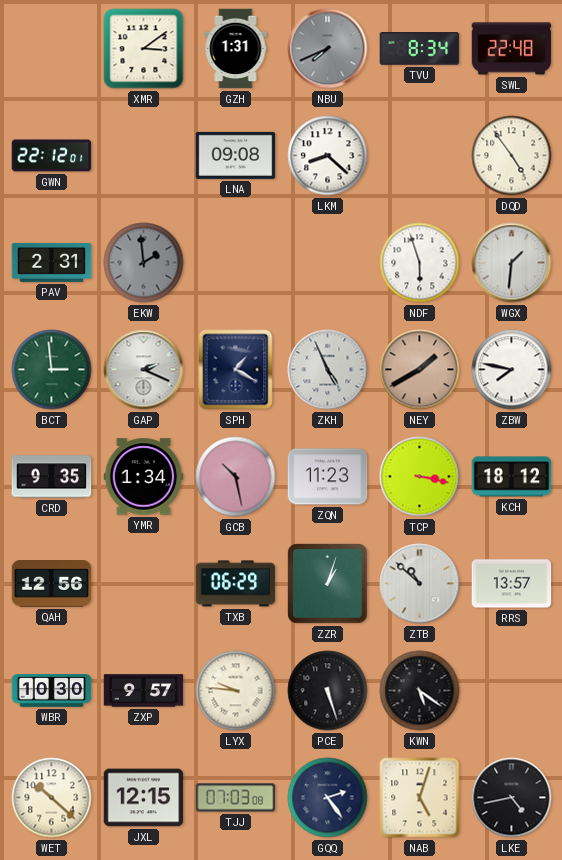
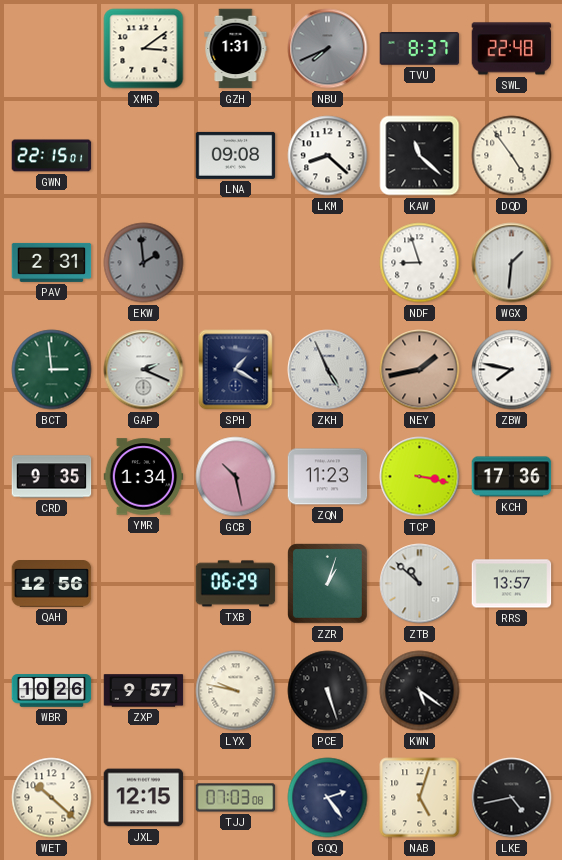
TVU: 8:34 -> 8:37
GWN: 22:12 -> 22:15
KAW: none -> 11:22
NDF: 5:57 -> 8:57
NEY: 1:40 -> 1:43
KCH: 18:12 -> 17:36
WBR: 10:30 -> 10:26
LYX: 9:46 -> 9:47
